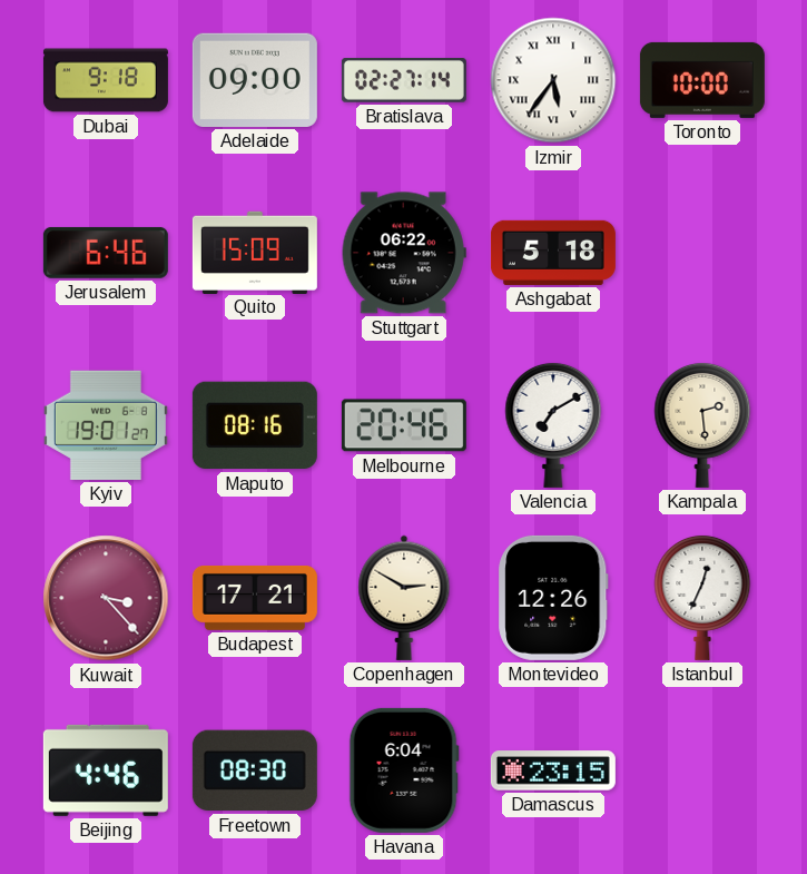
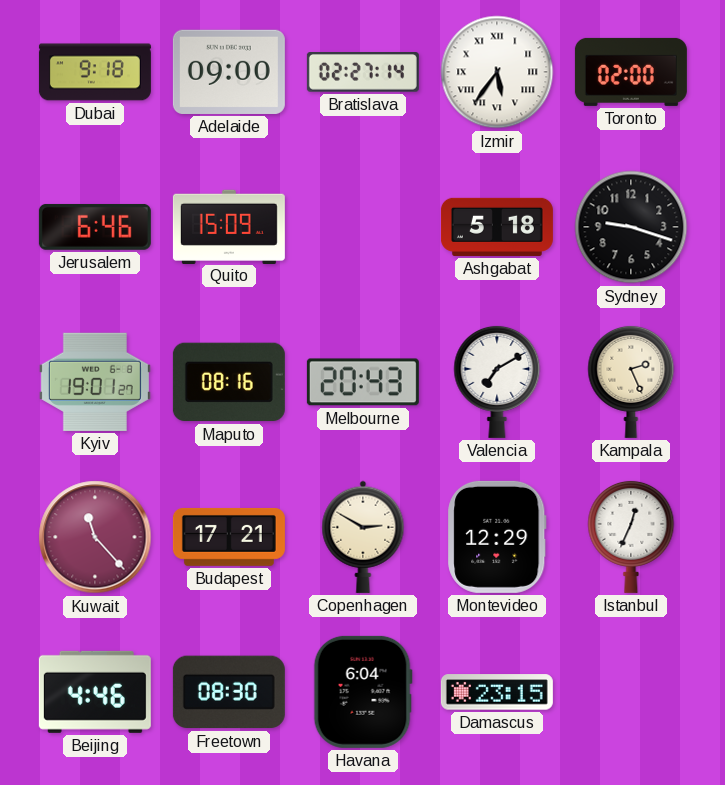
Toronto: 10:00 -> 02:00
Stuttgart: 06:22 -> none
Sydney: none -> 9:18
Melbourne: 20:46 -> 20:43
Kampala: 2:29 -> 2:26
Kuwait: 3:23 -> 11:23
Montevideo: 12:26 -> 12:29
